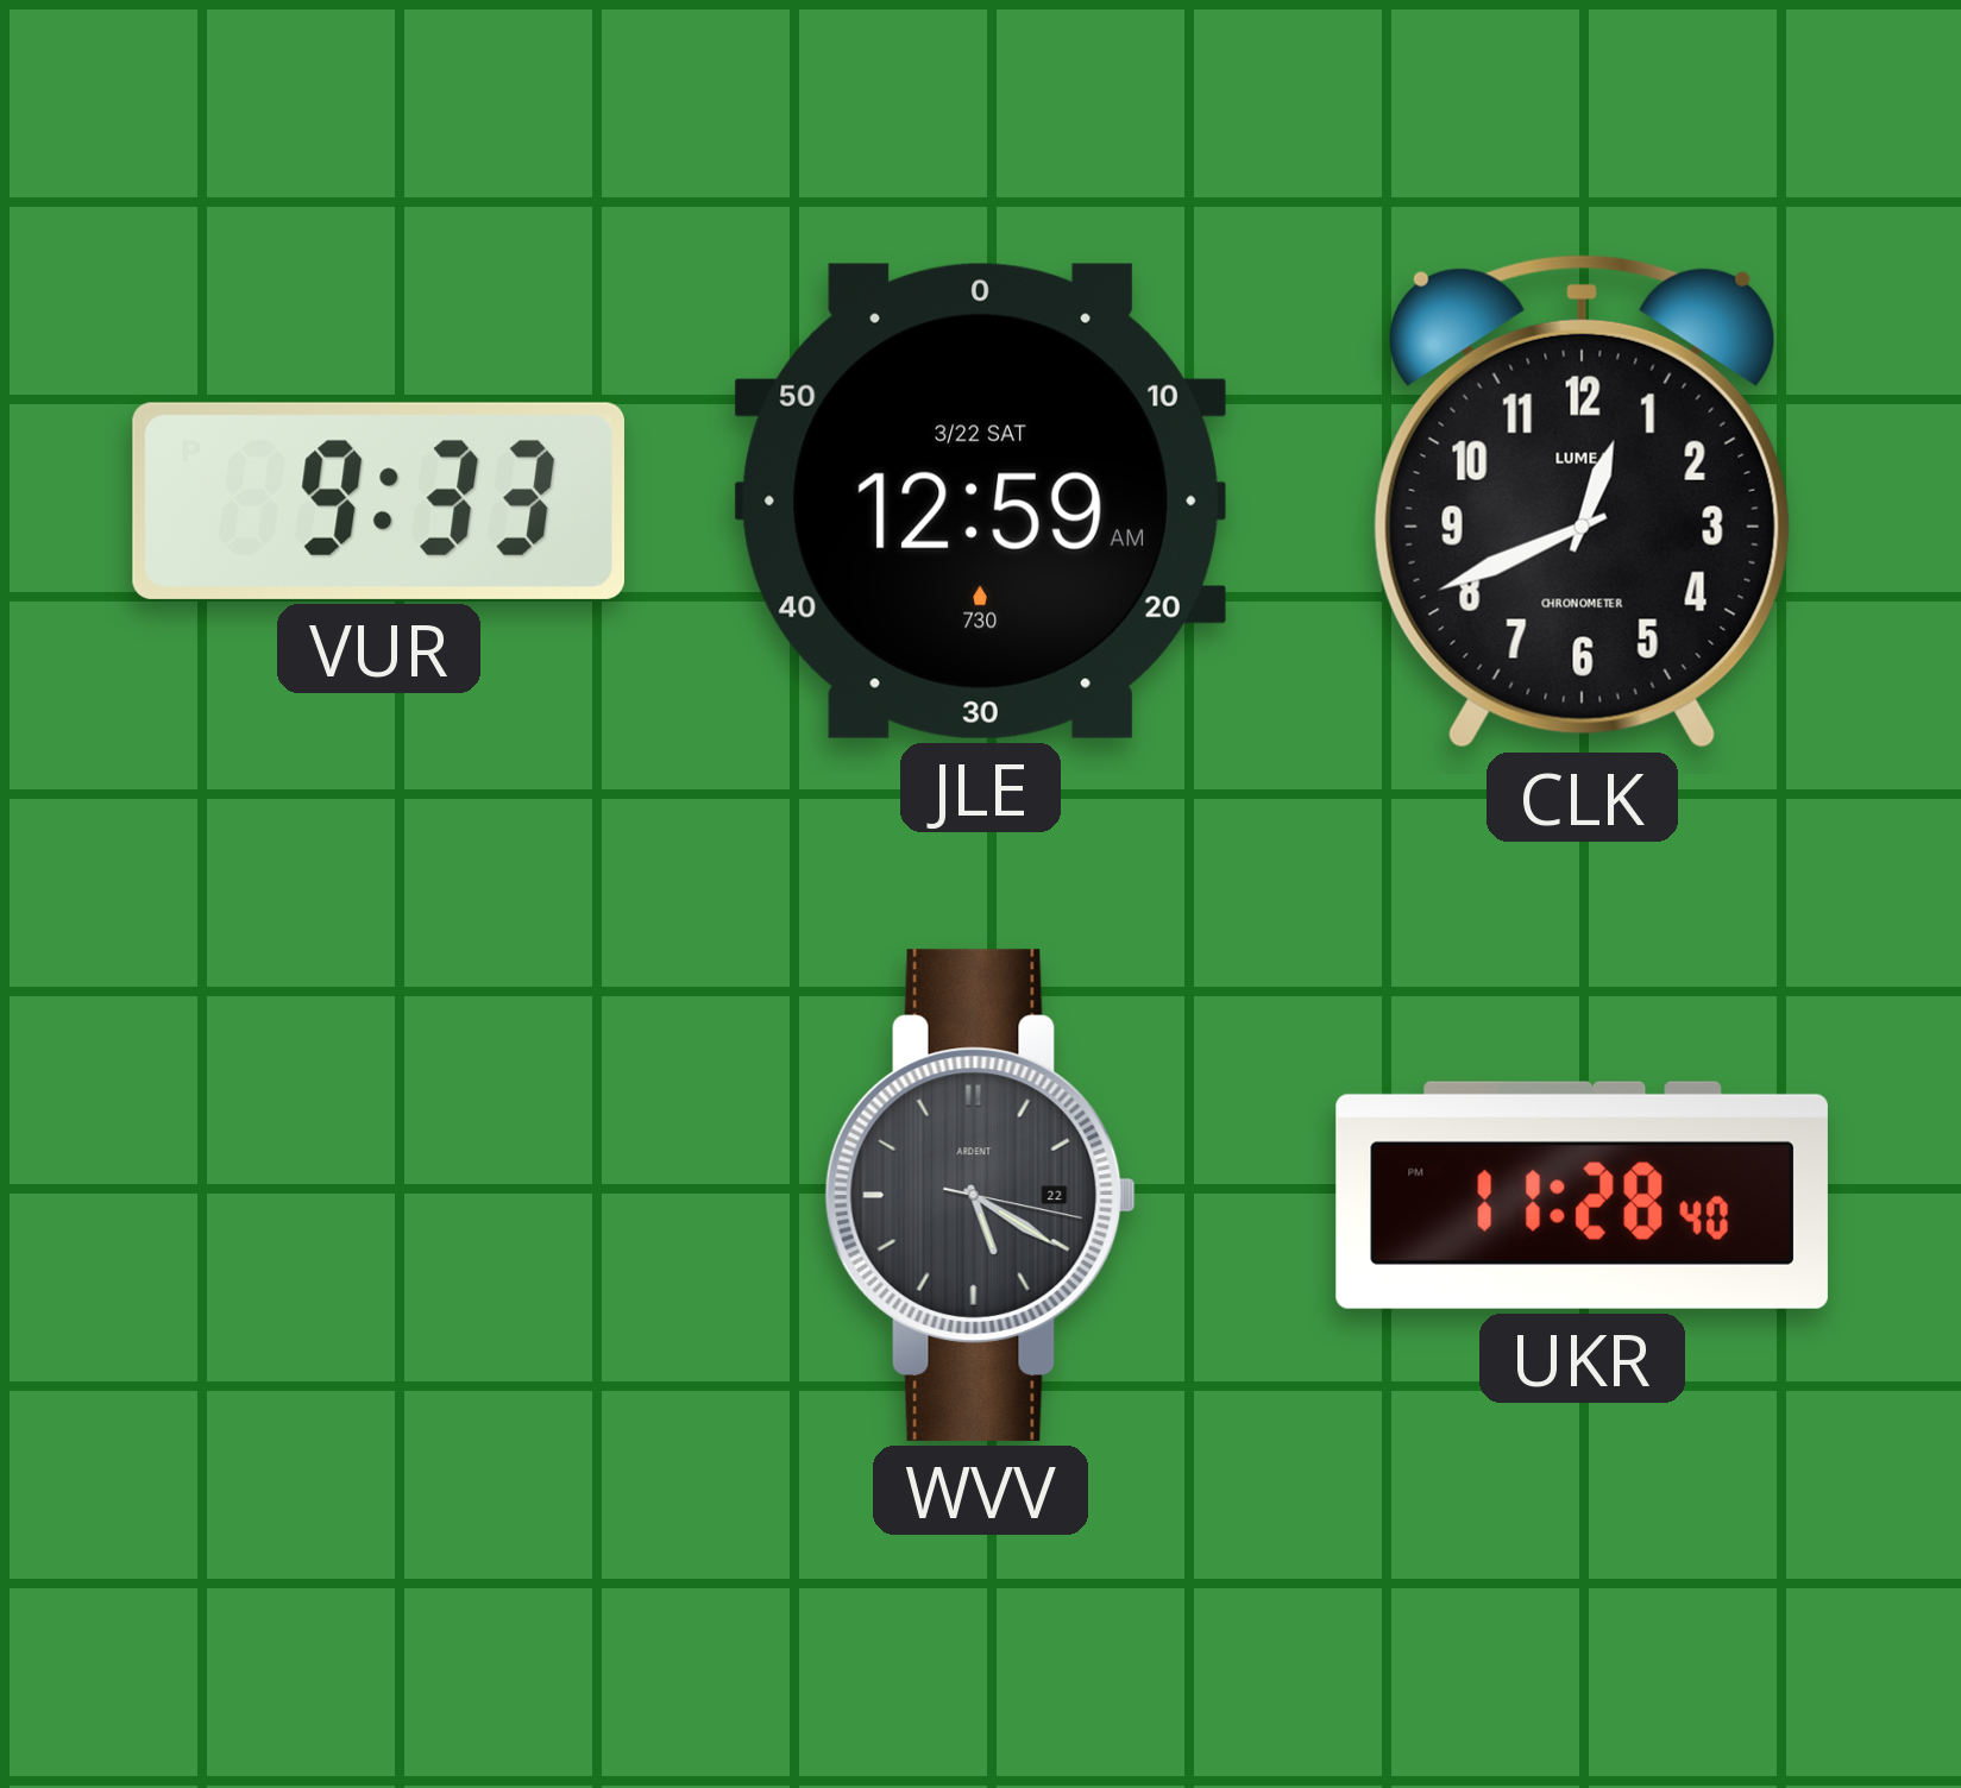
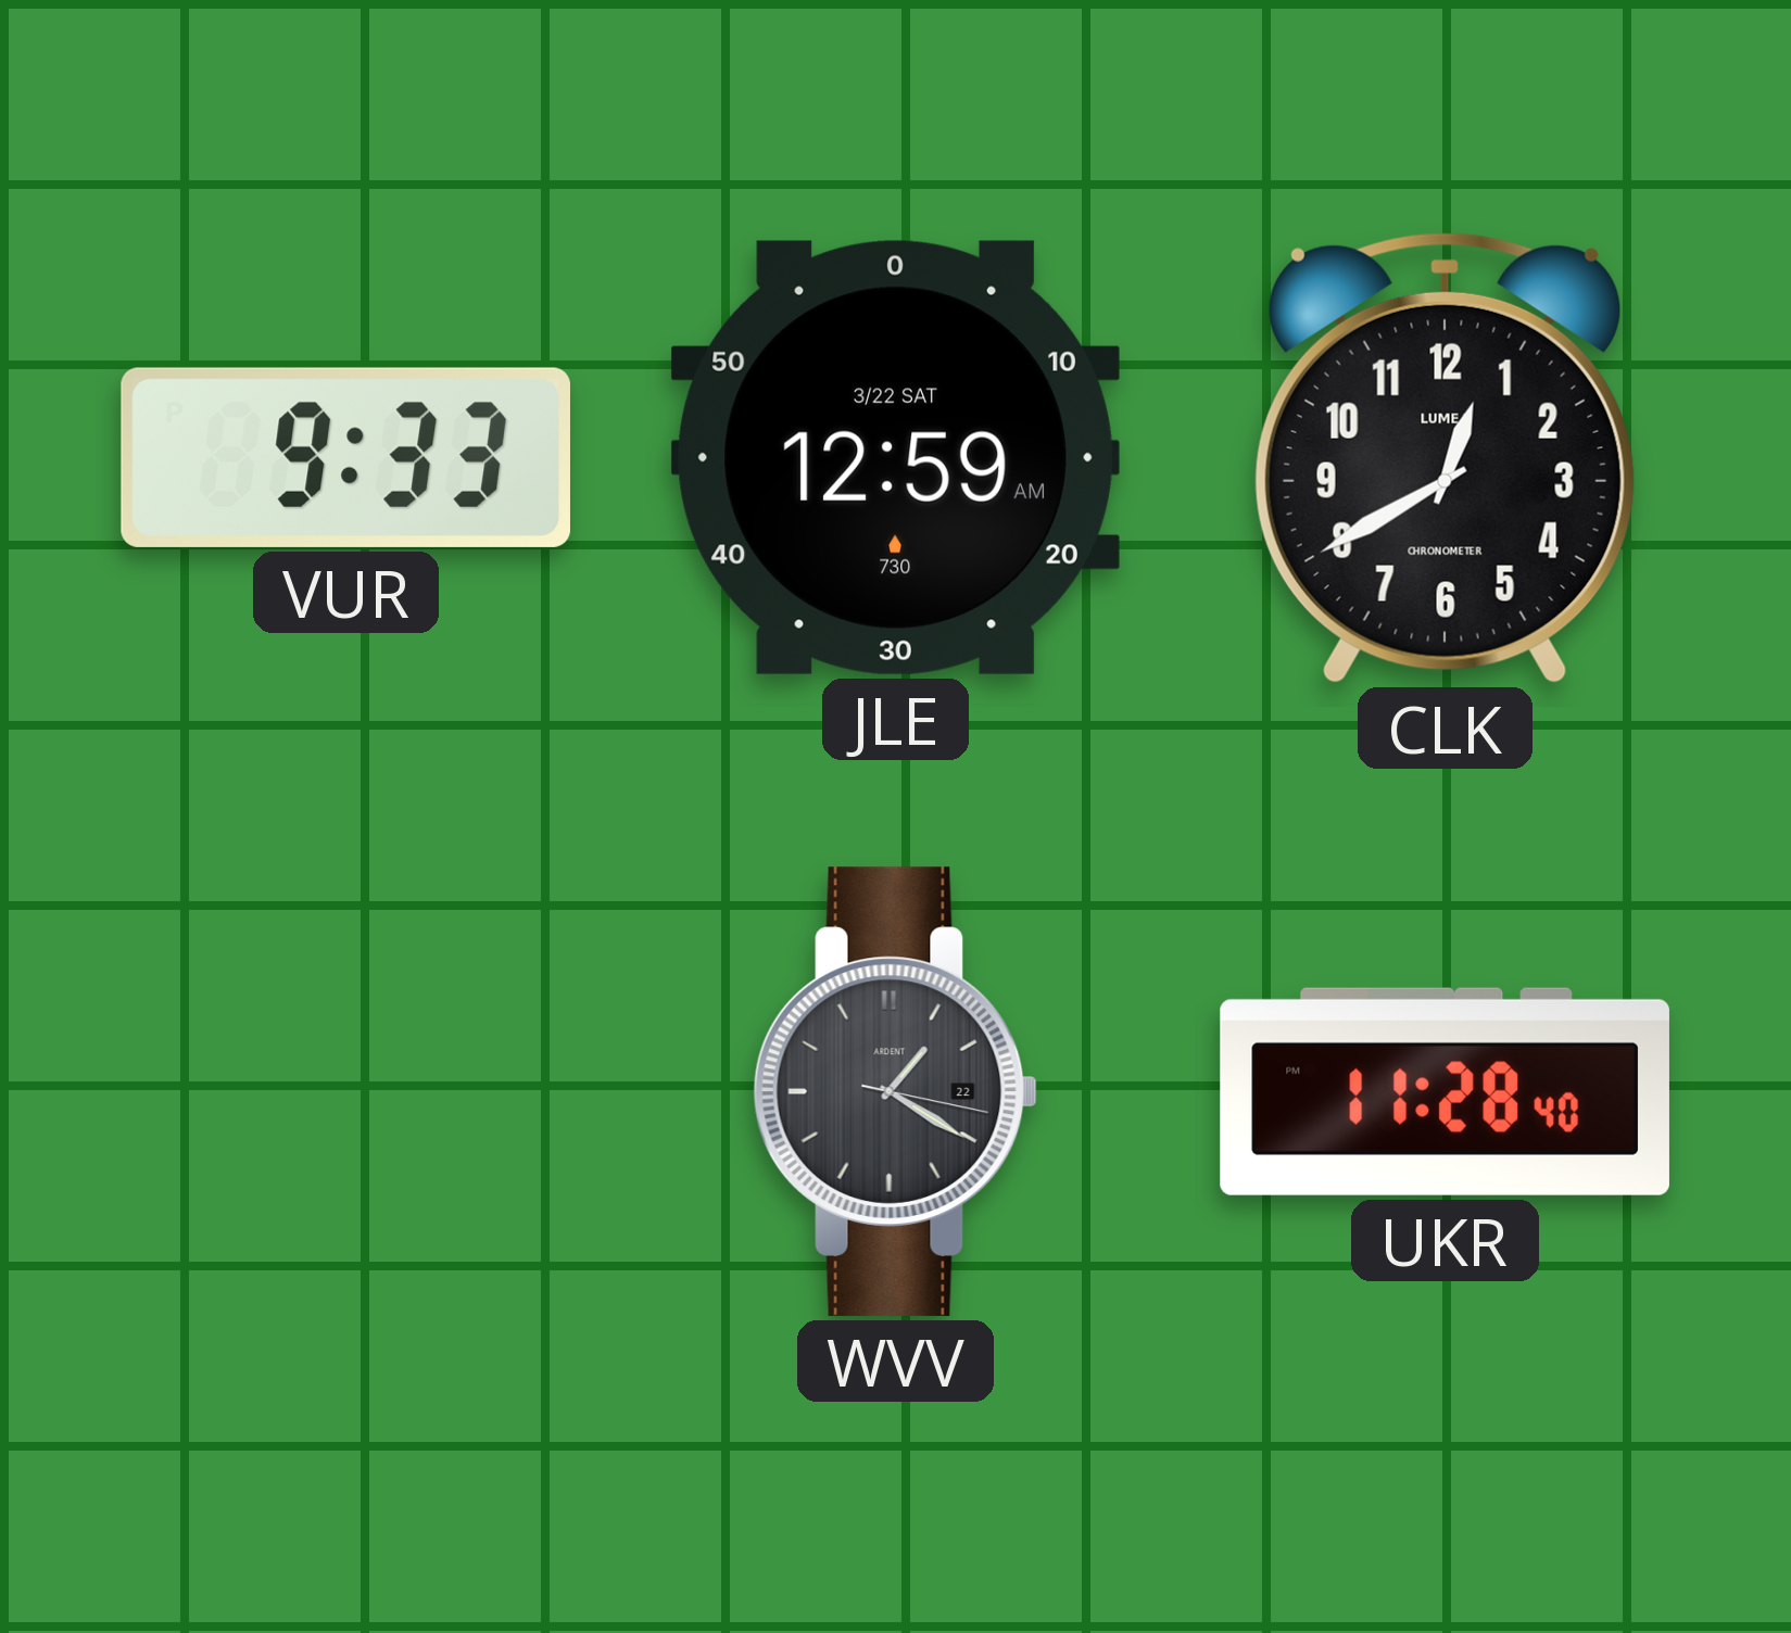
CLK: 12:41 -> 12:40
WVV: 5:20 -> 1:20
